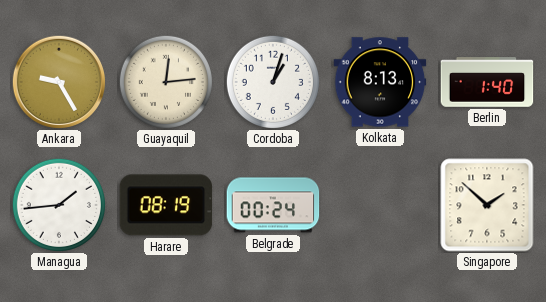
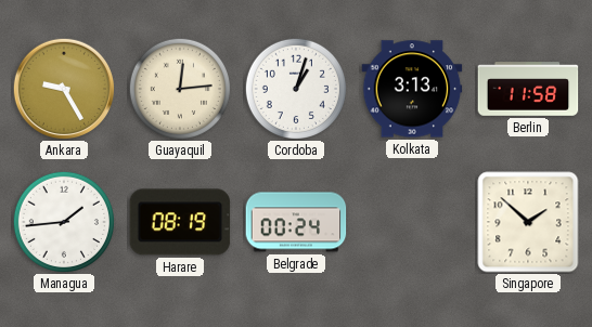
Kolkata: 8:13 -> 3:13
Berlin: 1:40 -> 11:58
